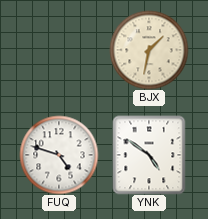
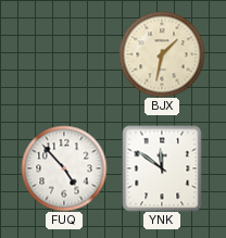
FUQ: 4:48 -> 4:53
YNK: 4:51 -> 11:51
